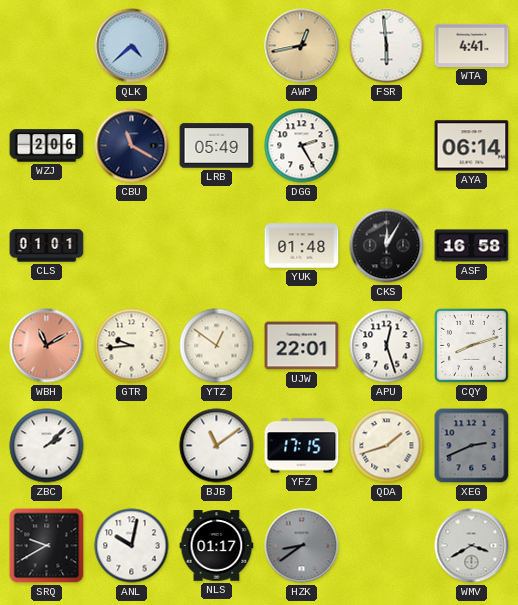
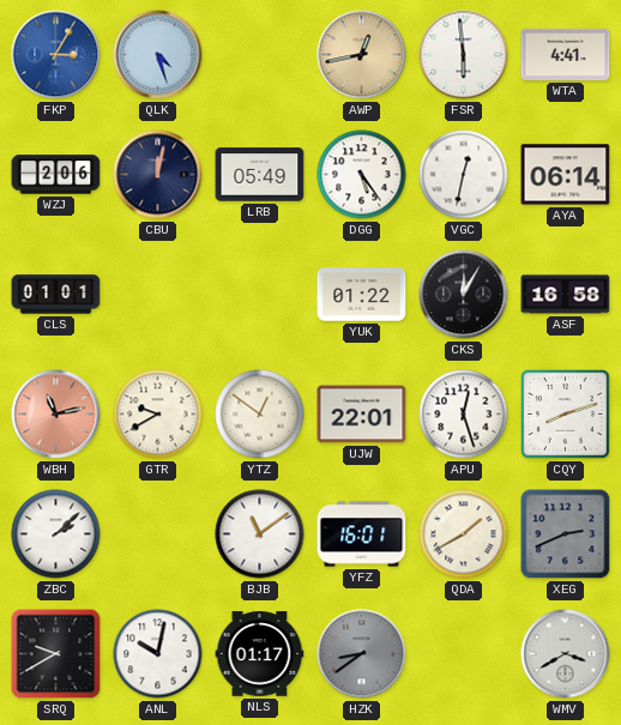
FKP: none -> 3:05
QLK: 4:38 -> 4:27
CBU: 11:20 -> 12:02
DGG: 2:25 -> 5:24
VGC: none -> 12:32
YUK: 01:48 -> 01:22
WBH: 11:10 -> 11:13
GTR: 9:44 -> 9:40
YFZ: 17:15 -> 16:01
QDA: 1:42 -> 1:40
